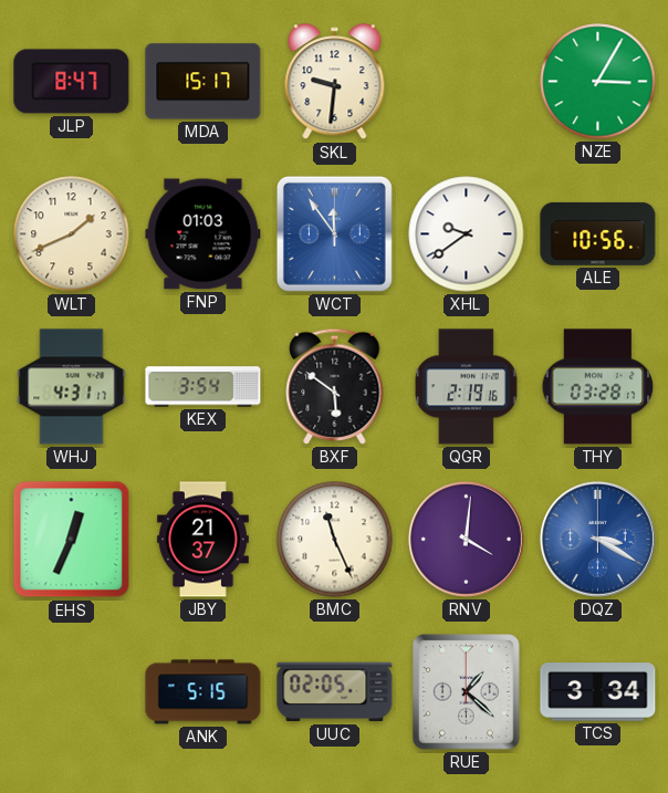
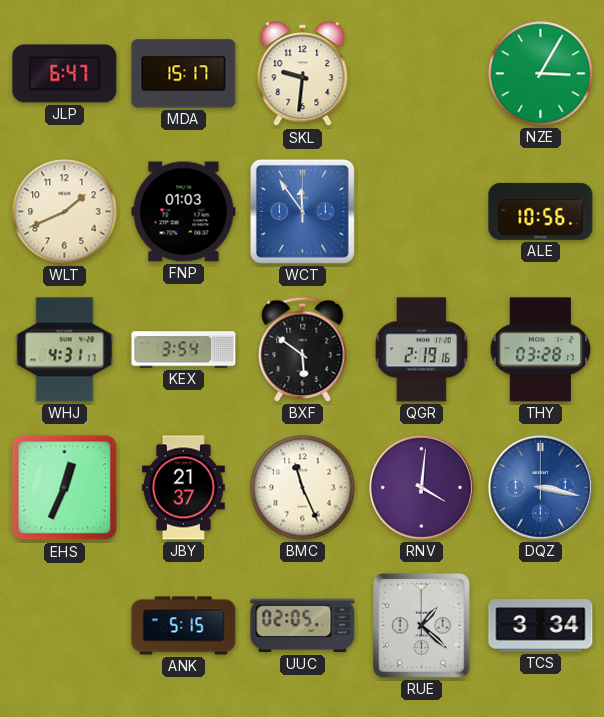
JLP: 8:47 -> 6:47
XHL: 9:39 -> none
DQZ: 3:20 -> 3:17
